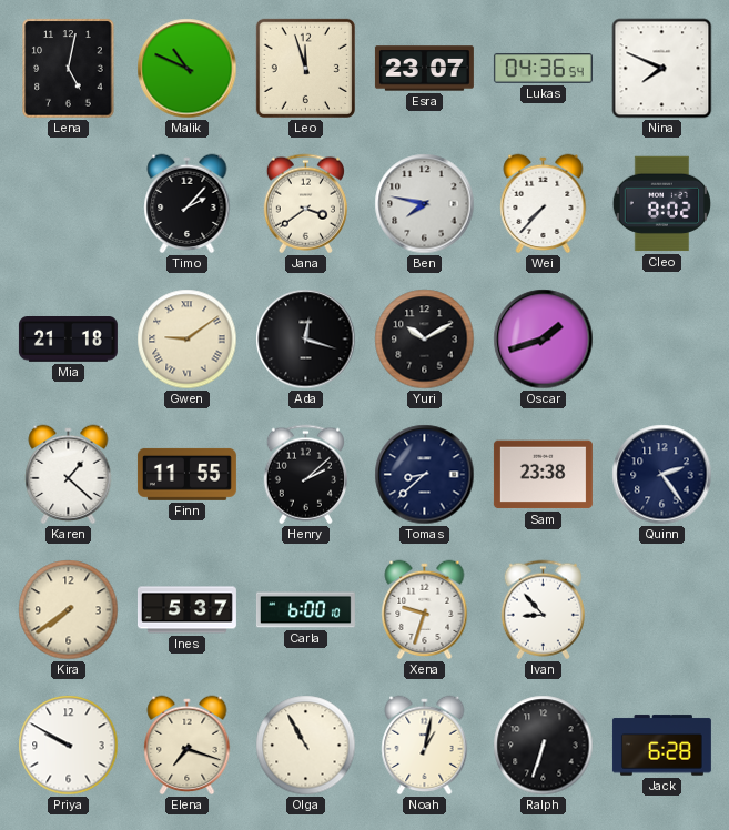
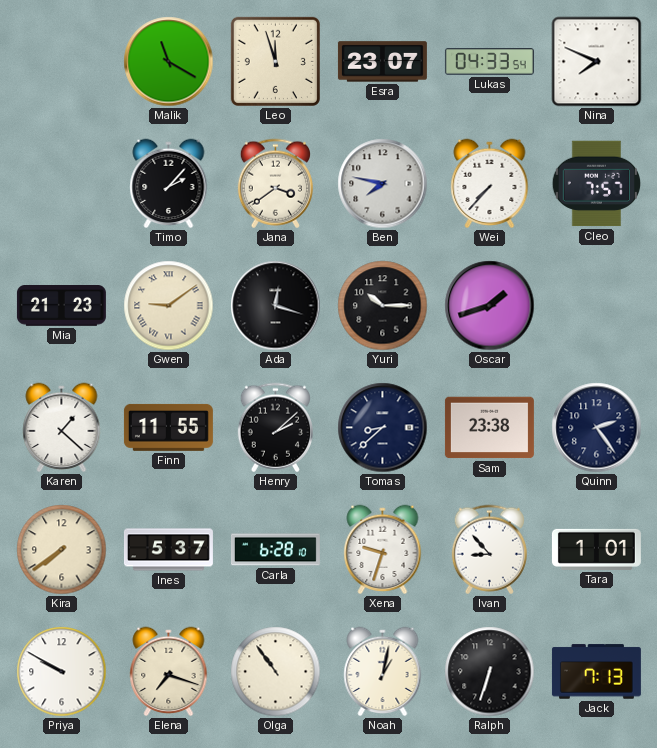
Lena: 5:02 -> none
Malik: 10:49 -> 11:20
Lukas: 04:36 -> 04:33
Cleo: 8:02 -> 7:57
Mia: 21:18 -> 21:23
Yuri: 10:10 -> 10:15
Carla: 6:00 -> 6:28
Tara: none -> 1:01
Olga: 10:55 -> 10:54
Jack: 6:28 -> 7:13
